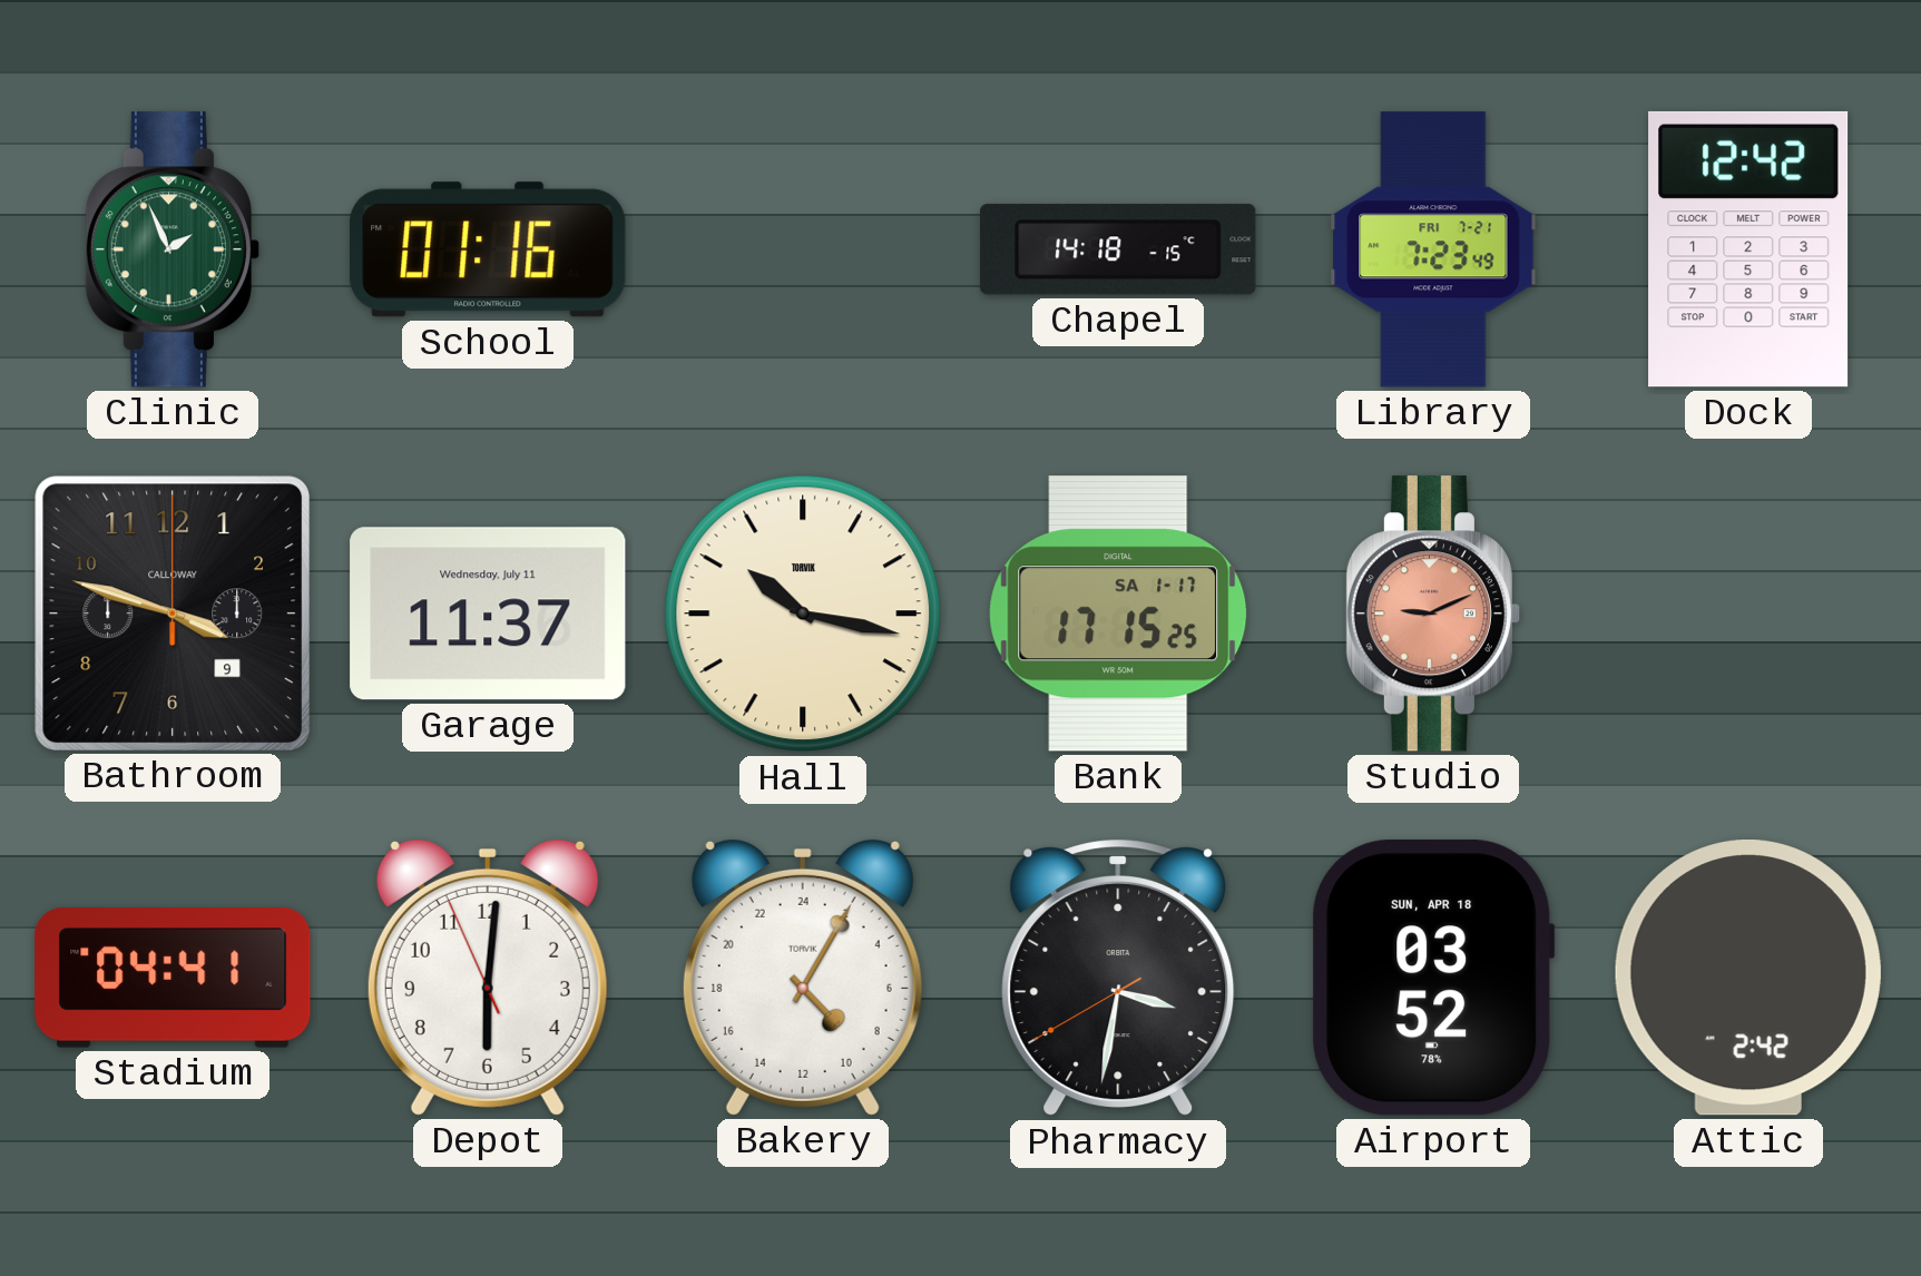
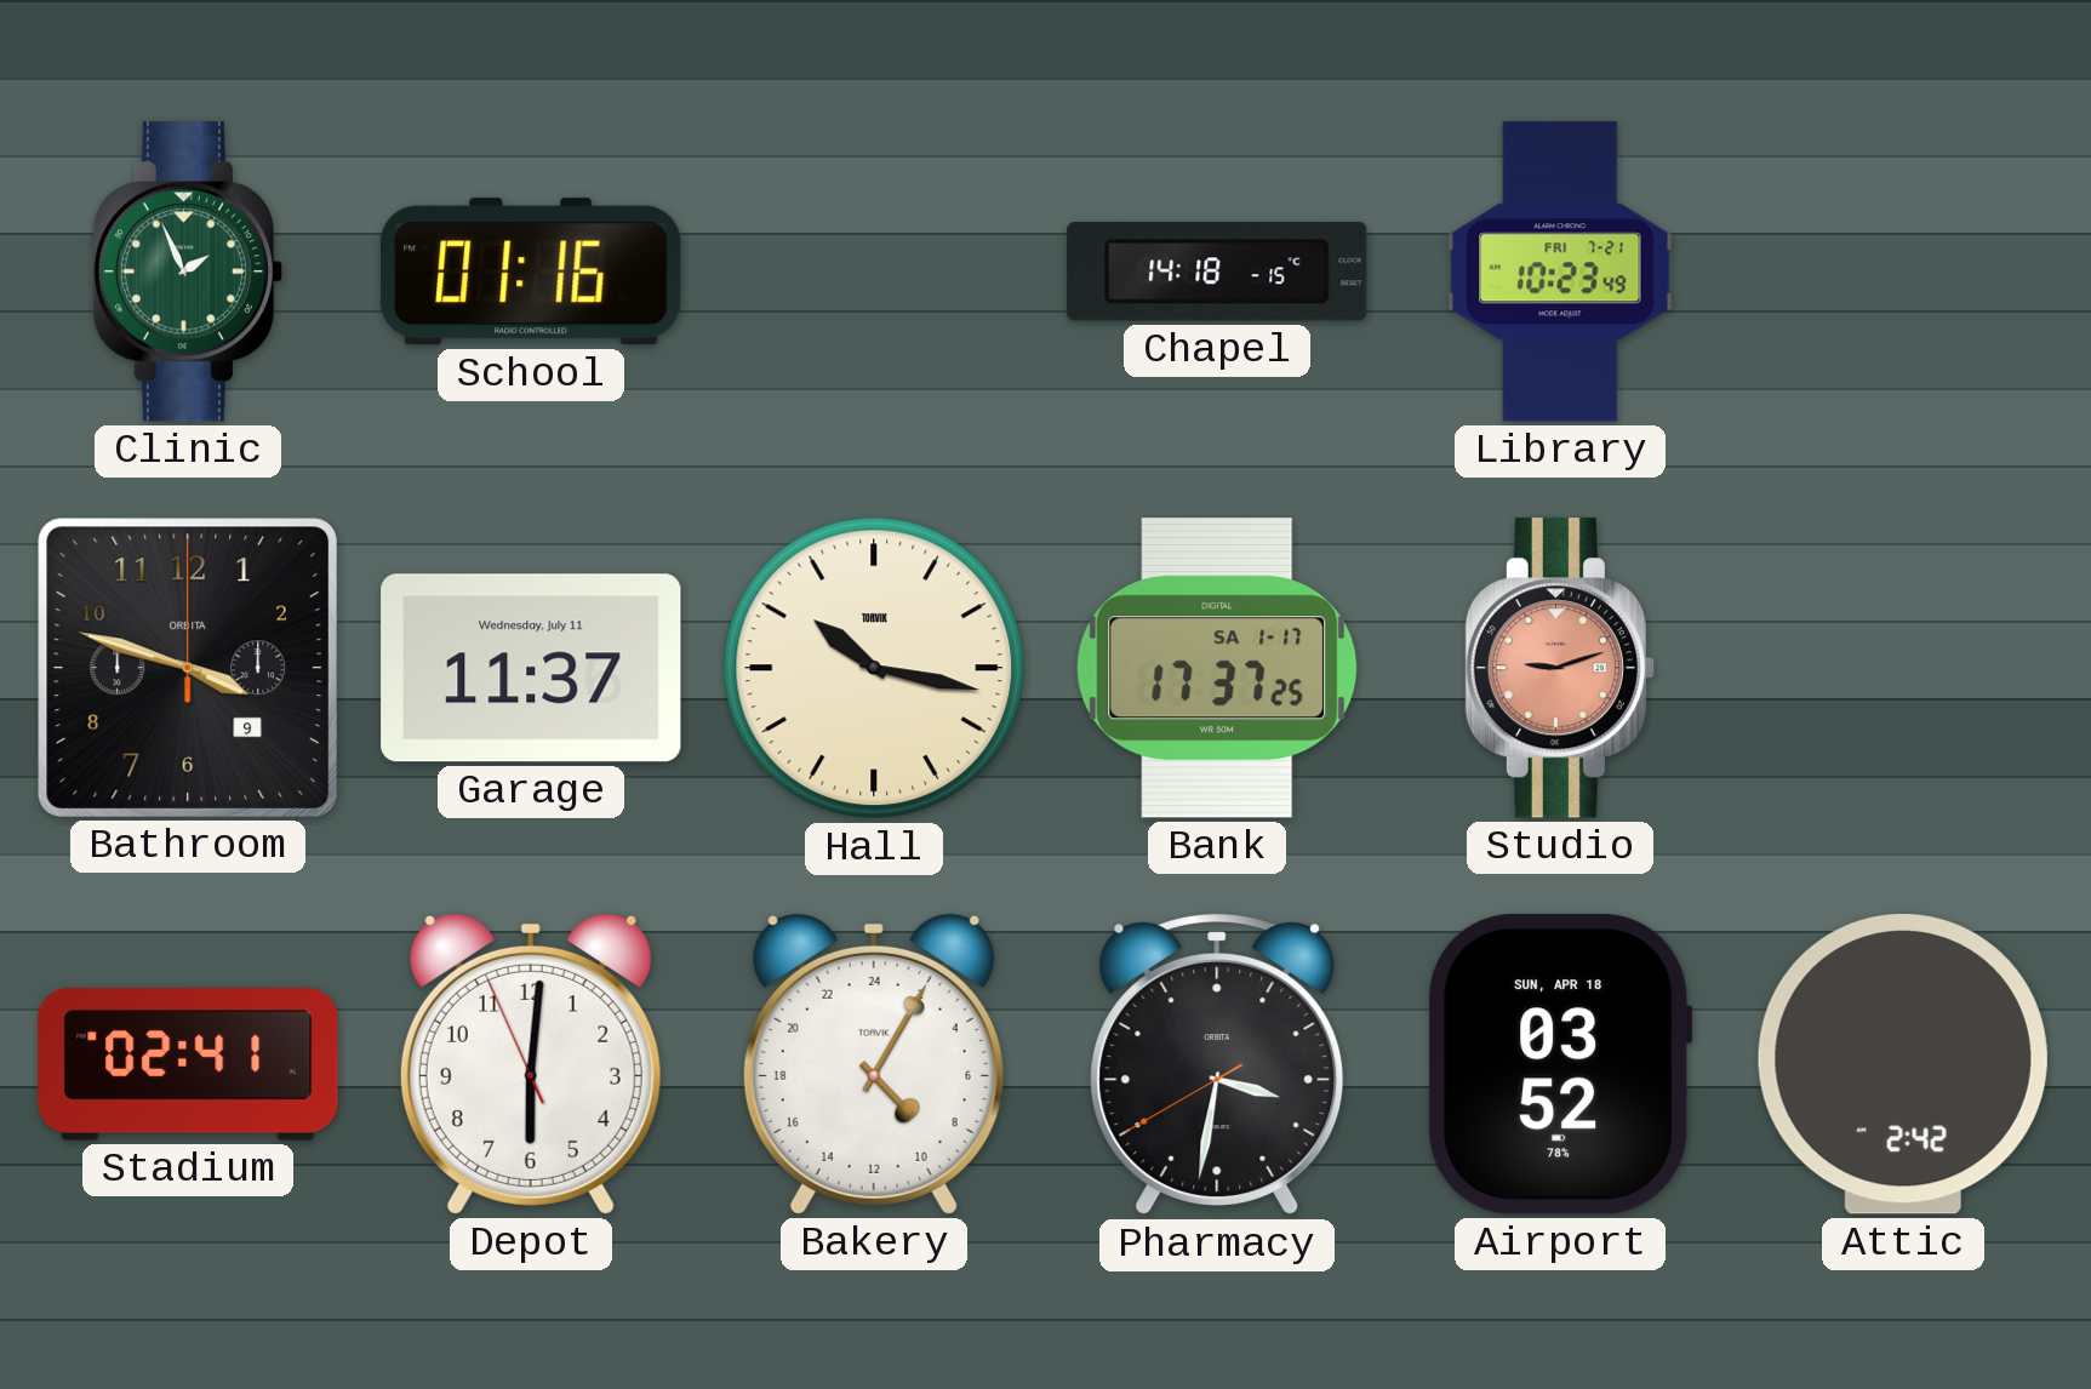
Library: 7:23 -> 10:23
Dock: 12:42 -> none
Bathroom brand: CALLOWAY -> ORBITA
Bank: 17:15 -> 17:37
Studio: 9:11 -> 9:12
Stadium: 04:41 -> 02:41
